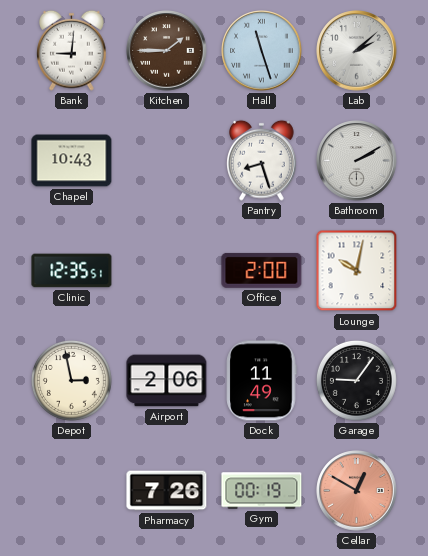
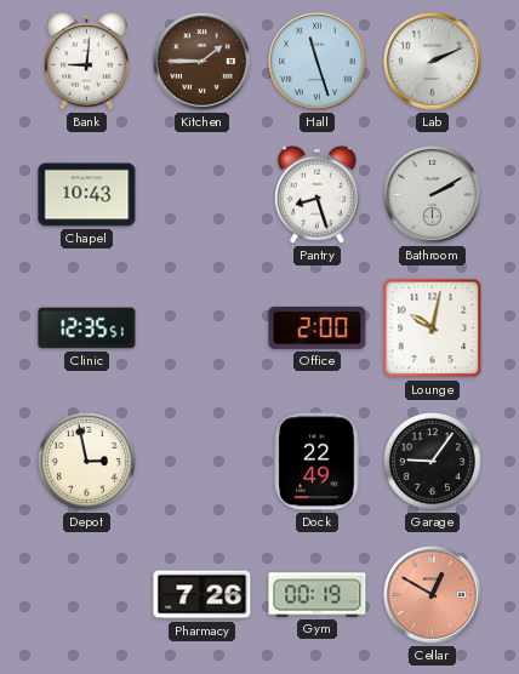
Lab: 2:08 -> 2:11
Airport: 2:06 -> none
Dock: 11:49 -> 22:49
